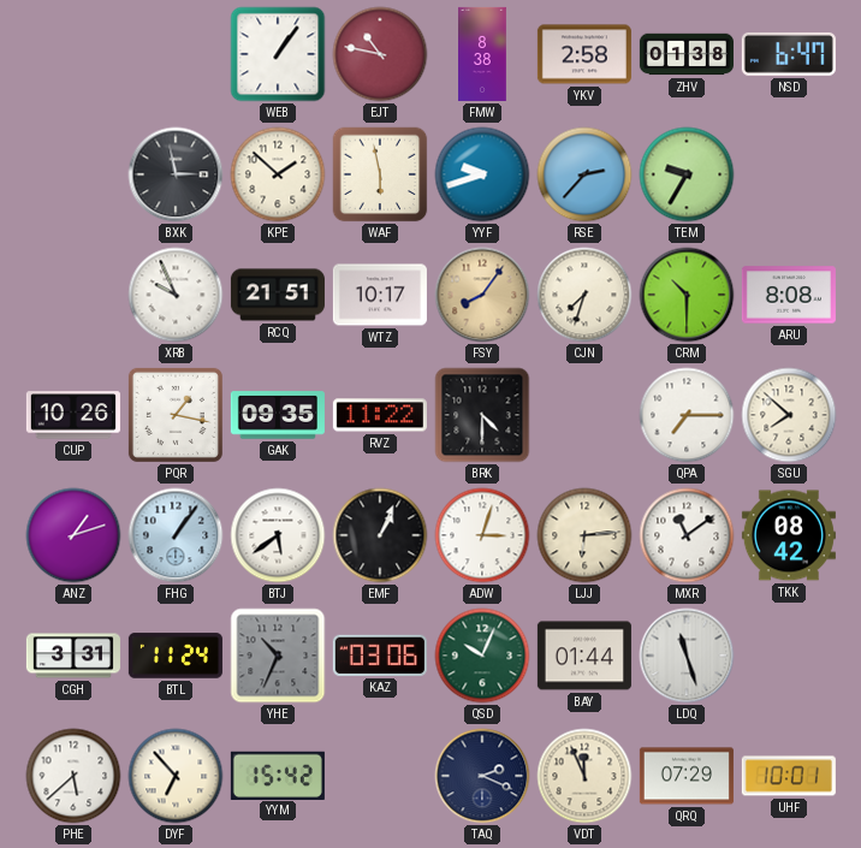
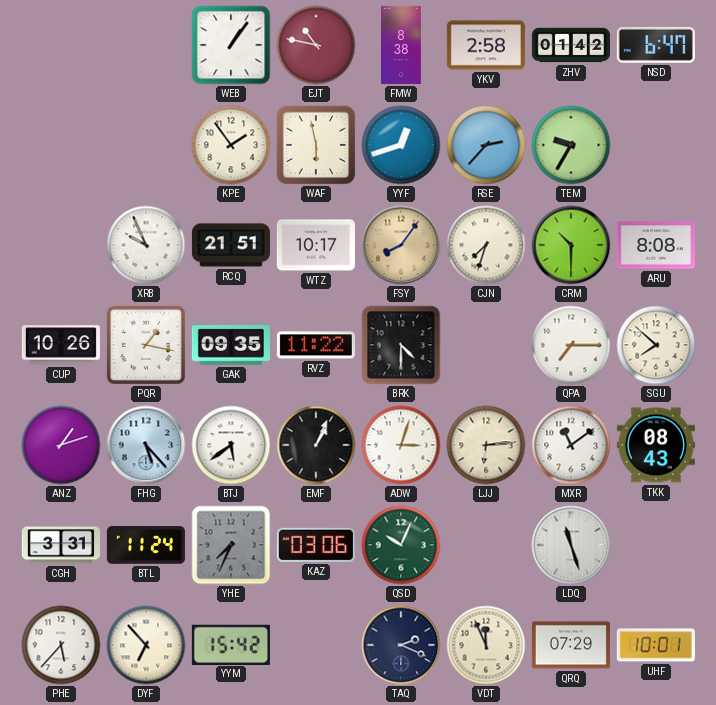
ZHV: 01:38 -> 01:42
BXK: 2:58 -> none
KPE: 1:52 -> 1:54
YYF: 9:42 -> 12:42
FHG: 1:06 -> 5:23
TKK: 08:42 -> 08:43
YHE: 10:34 -> 7:34
BAY: 01:44 -> none
PHE: 5:38 -> 5:37
